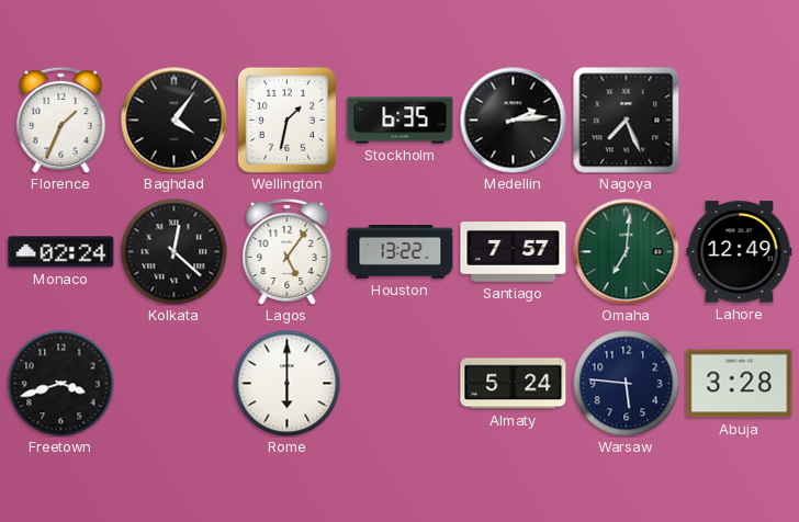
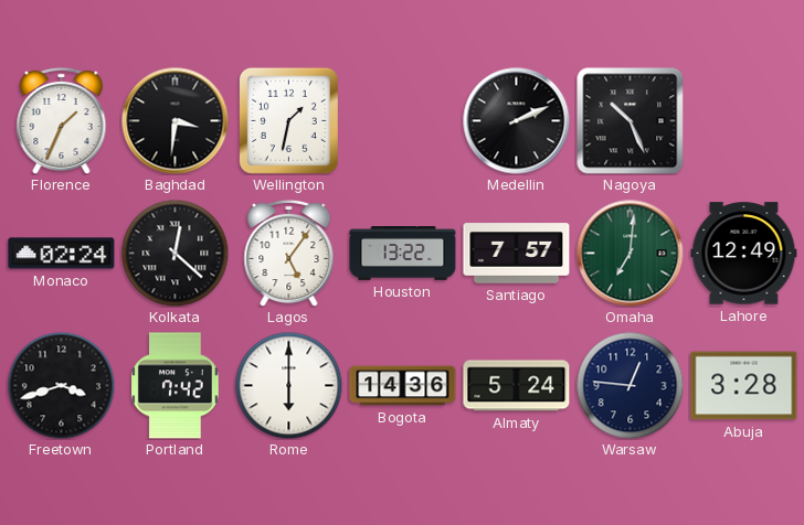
Baghdad: 4:06 -> 3:31
Stockholm: 6:35 -> none
Medellin: 2:14 -> 2:11
Nagoya: 7:26 -> 10:26
Portland: none -> 7:42
Bogota: none -> 14:36
Warsaw: 5:46 -> 12:46
